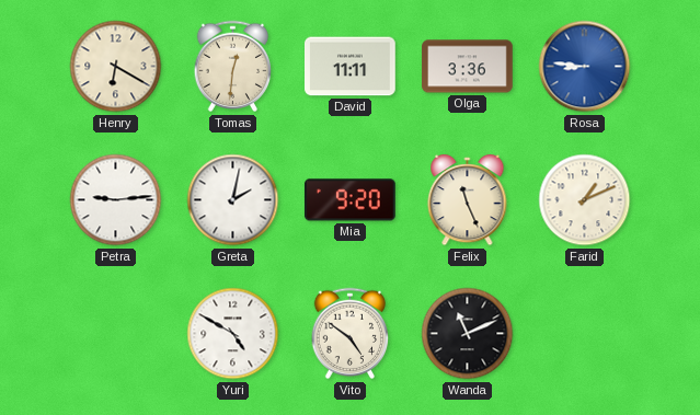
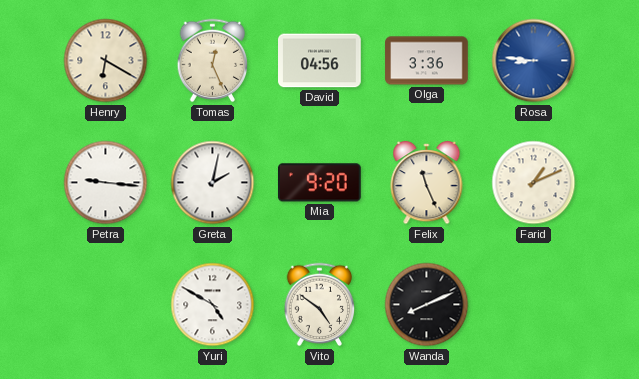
Tomas: 12:31 -> 12:26
David: 11:11 -> 04:56
Petra: 9:14 -> 9:16
Wanda: 11:11 -> 8:11
